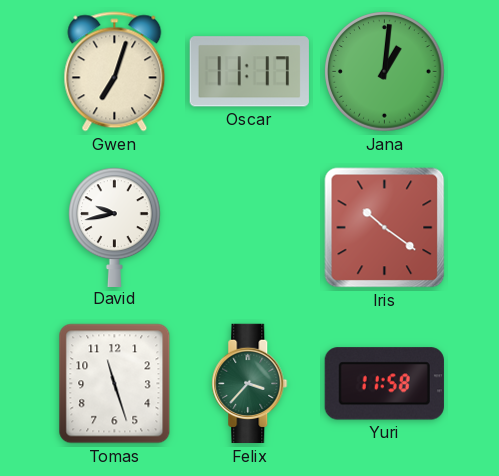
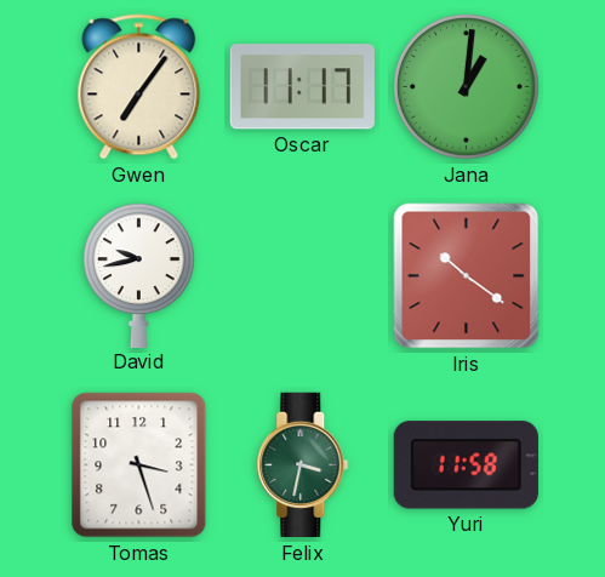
Gwen: 7:03 -> 7:06
Tomas: 11:27 -> 3:27
Felix: 3:37 -> 3:32
